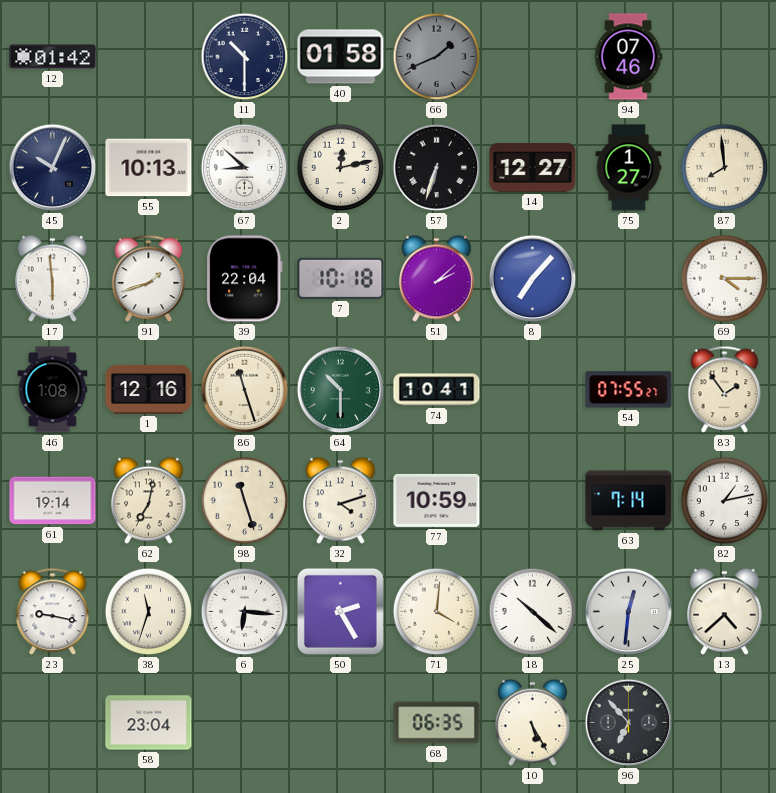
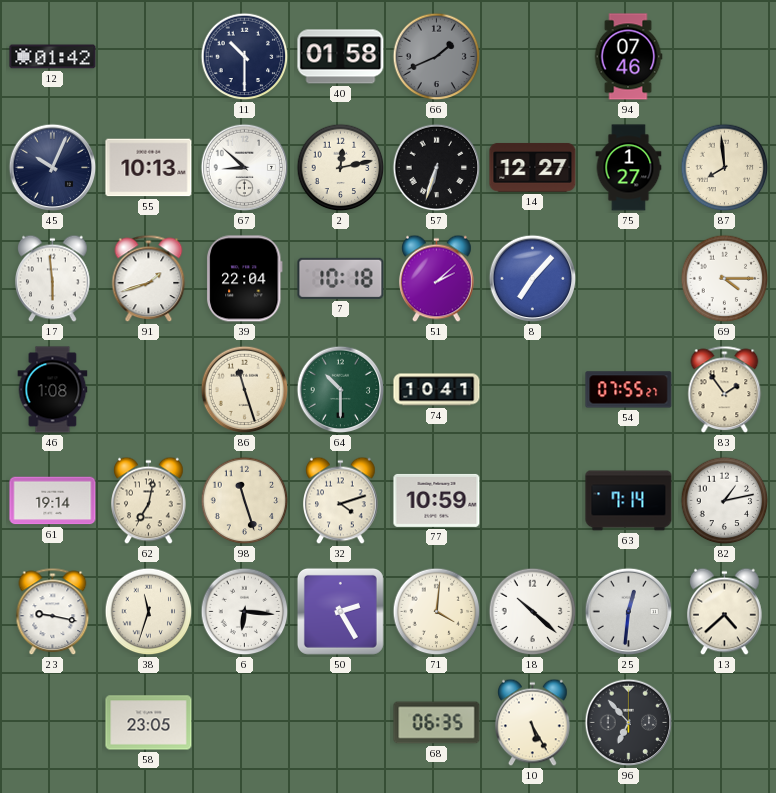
1: 12:16 -> none
58: 23:04 -> 23:05
